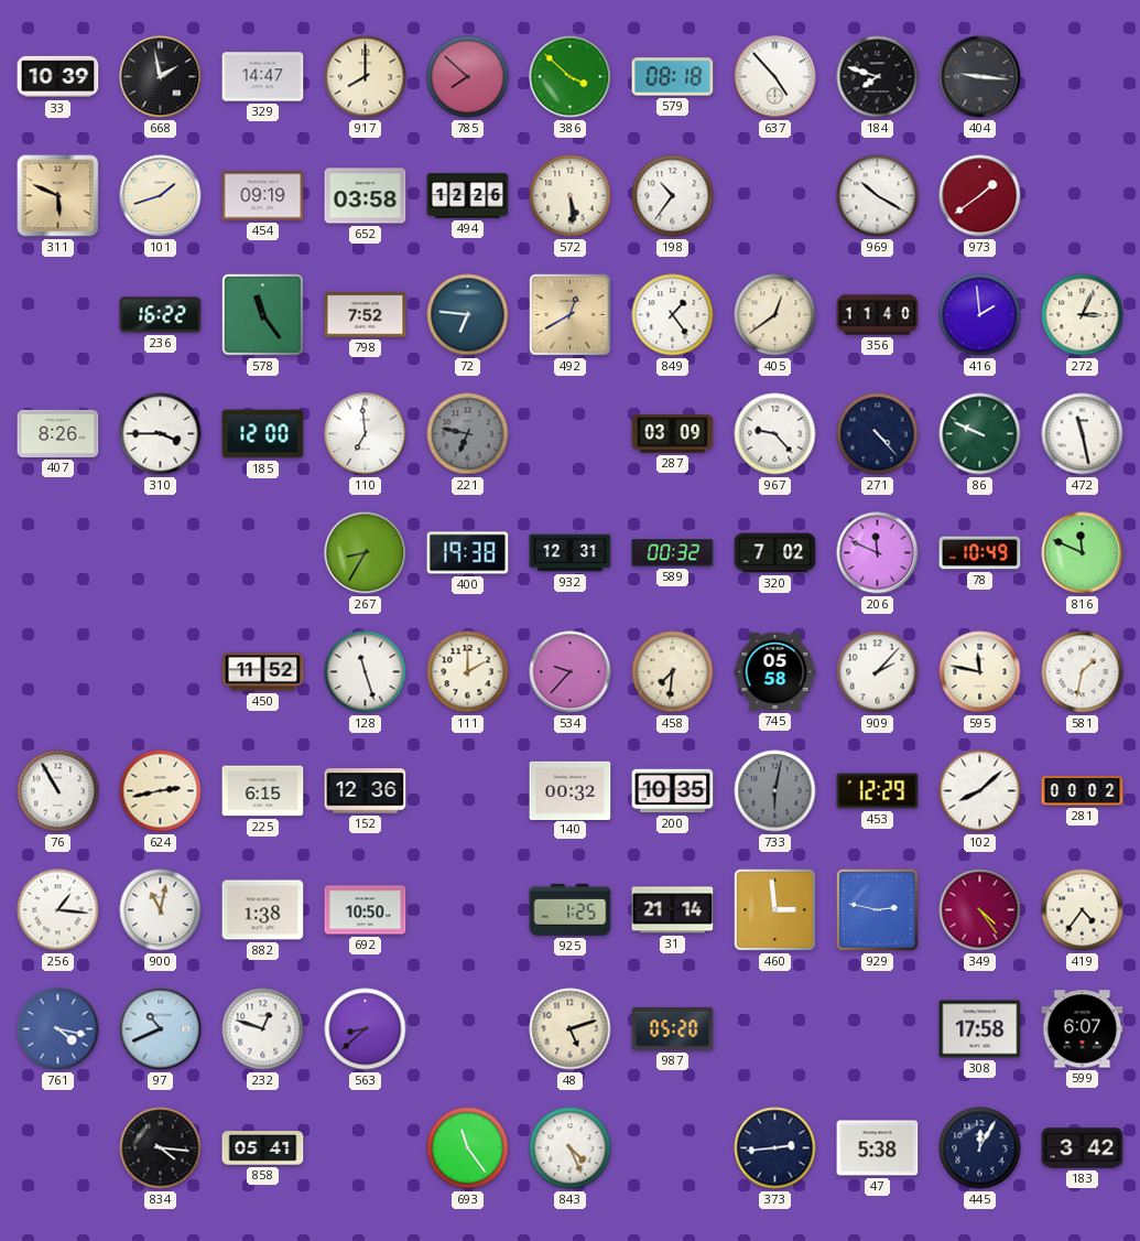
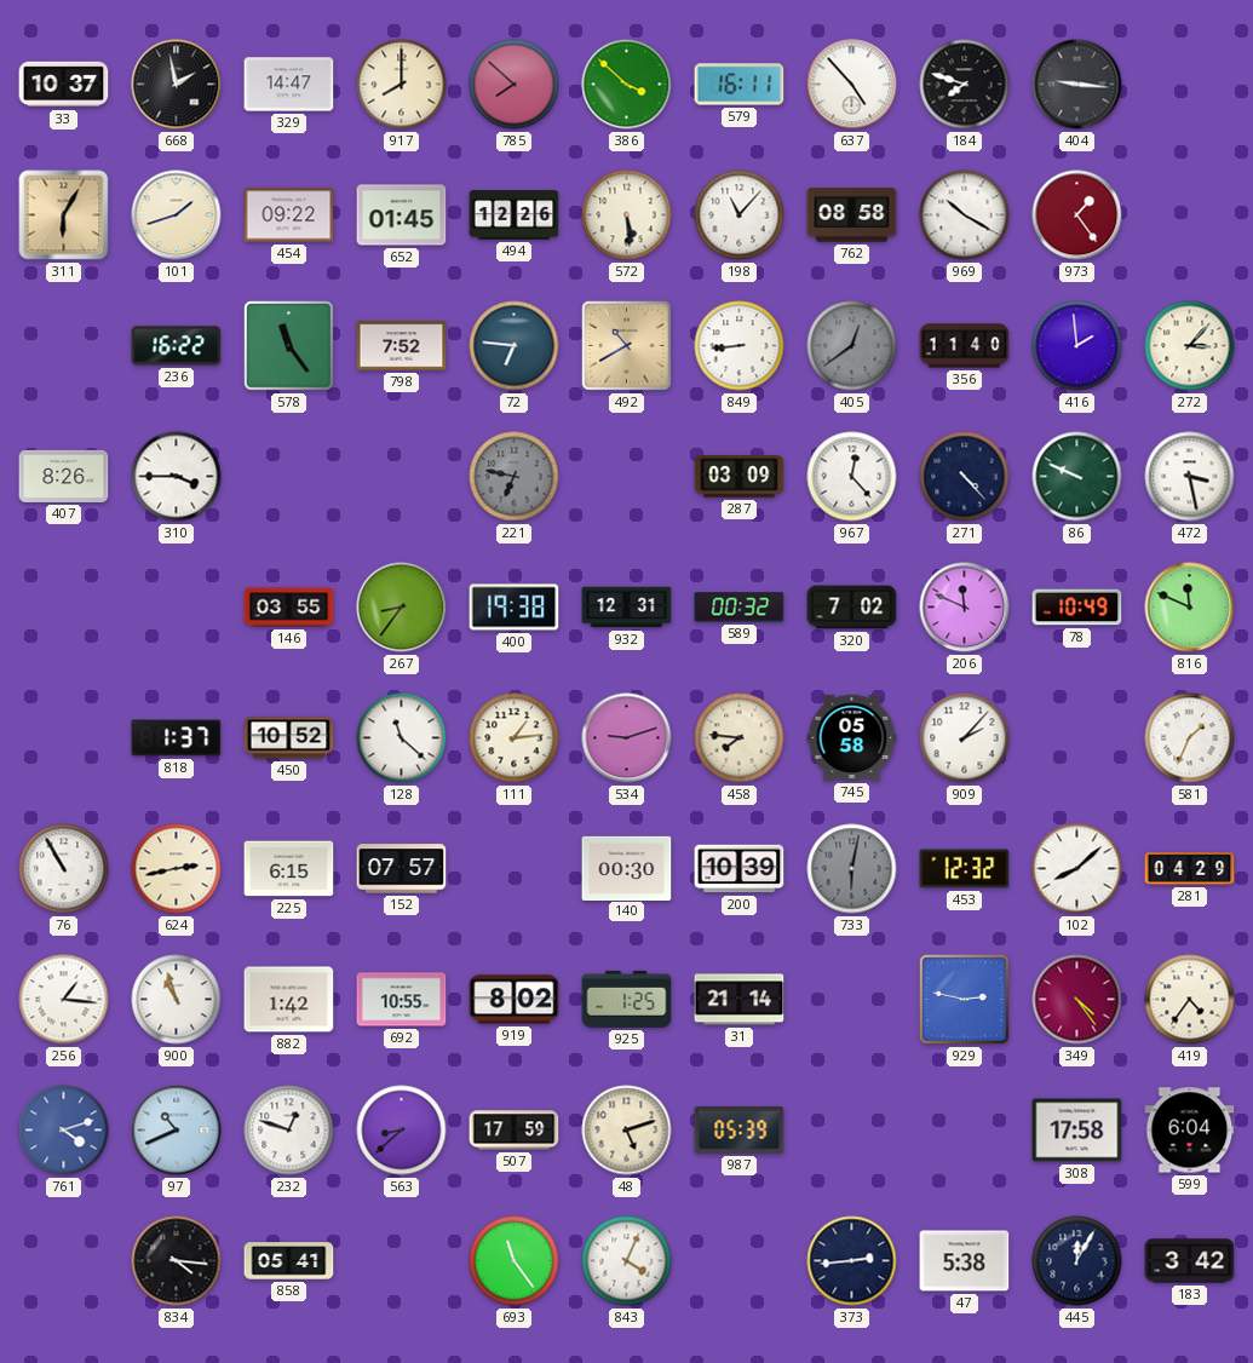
33: 10:39 -> 10:37
579: 08:18 -> 16:11
311: 5:49 -> 6:05
454: 09:19 -> 09:22
652: 03:58 -> 01:45
198: 10:36 -> 11:07
762: none -> 08:58
973: 1:39 -> 1:24
492: 12:40 -> 10:40
849: 1:24 -> 8:44
405 dial: cream -> grey
272: 3:04 -> 3:07
185: 12:00 -> none
110: 6:59 -> none
967: 9:23 -> 12:23
472: 11:28 -> 3:28
146: none -> 03:55
267: 8:35 -> 8:36
818: none -> 1:37
450: 11:52 -> 10:52
128: 11:27 -> 11:22
111: 2:00 -> 1:14
534: 9:37 -> 9:12
458: 7:31 -> 7:46
595: 11:47 -> none
581: 1:32 -> 1:34
152: 12:36 -> 07:57
140: 00:32 -> 00:30
200: 10:35 -> 10:39
453: 12:29 -> 12:32
281: 00:02 -> 04:29
900: 11:02 -> 10:57
882: 1:38 -> 1:42
692: 10:50 -> 10:55
919: none -> 8:02
460: 2:59 -> none
761: 4:17 -> 4:12
507: none -> 17:59
987: 05:20 -> 05:39
599: 6:07 -> 6:04
843: 4:26 -> 4:04
